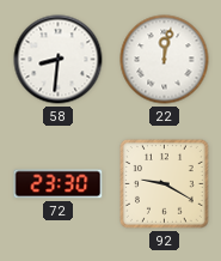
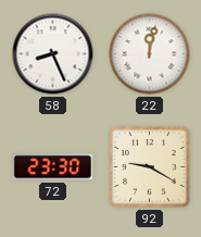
58: 8:31 -> 8:26
